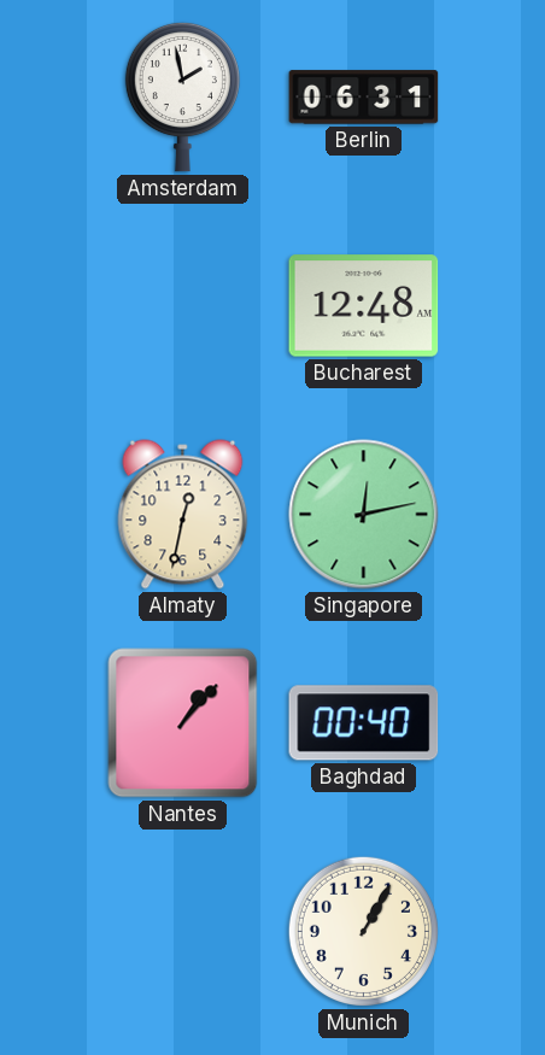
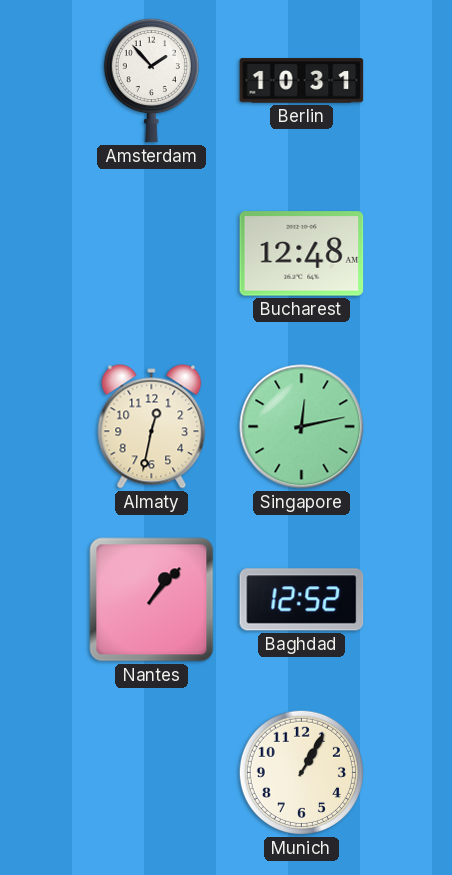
Amsterdam: 1:58 -> 1:53
Berlin: 06:31 -> 10:31
Baghdad: 00:40 -> 12:52
